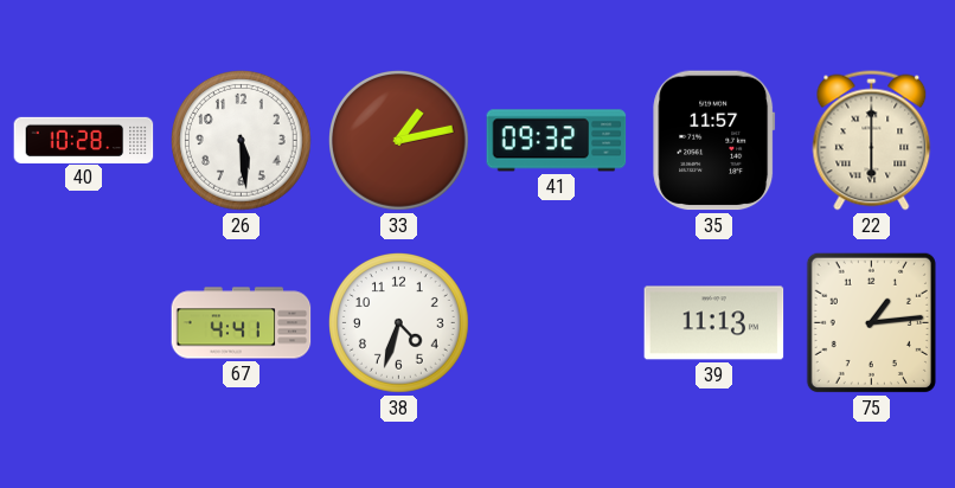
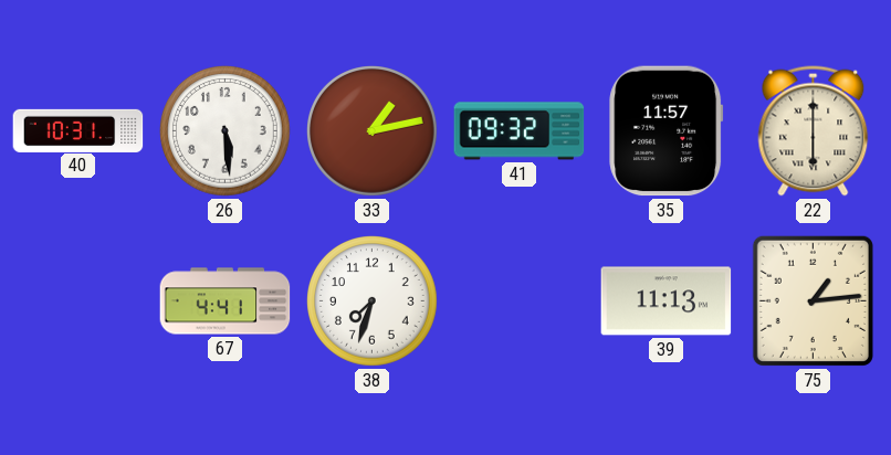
40: 10:28 -> 10:31
38: 4:33 -> 7:33
